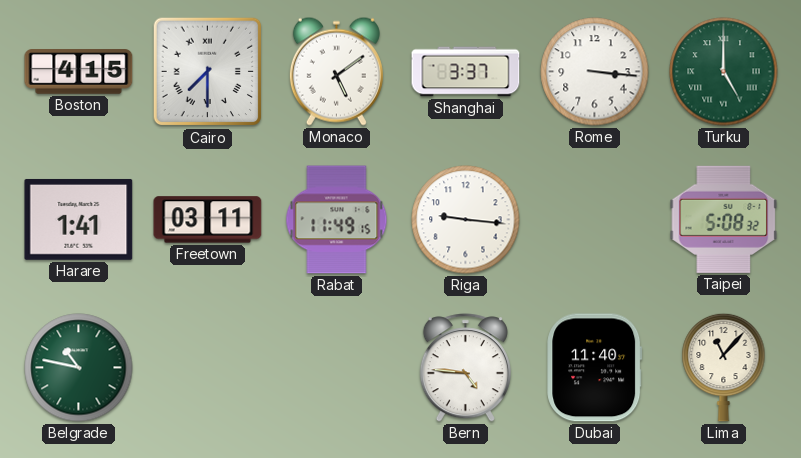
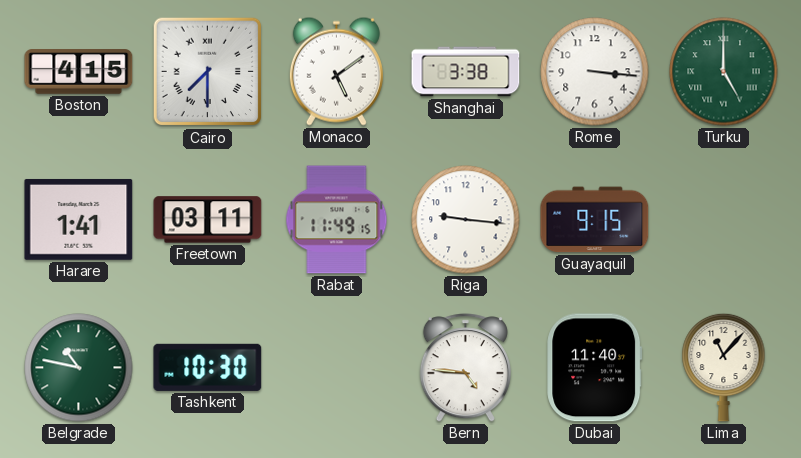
Shanghai: 3:37 -> 3:38
Guayaquil: none -> 9:15
Taipei: 5:08 -> none
Tashkent: none -> 10:30
